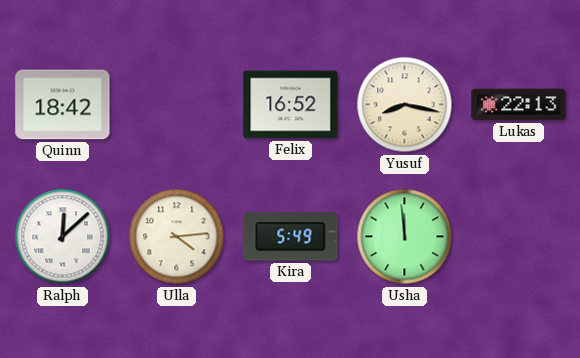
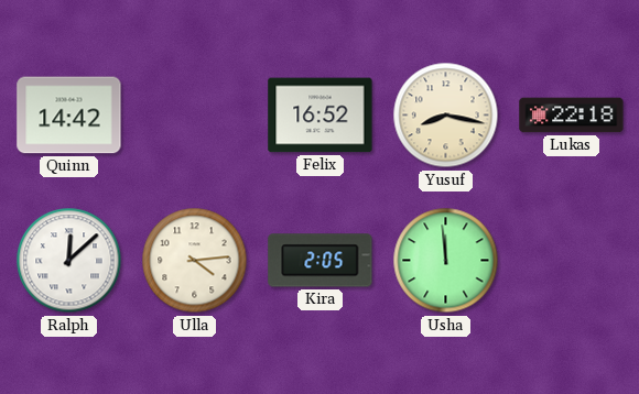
Quinn: 18:42 -> 14:42
Lukas: 22:13 -> 22:18
Kira: 5:49 -> 2:05
